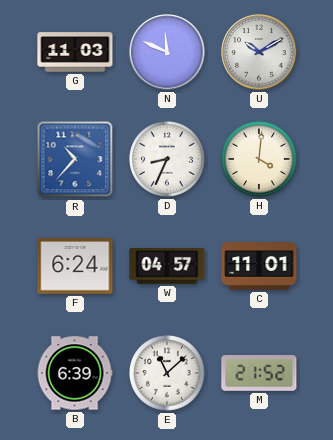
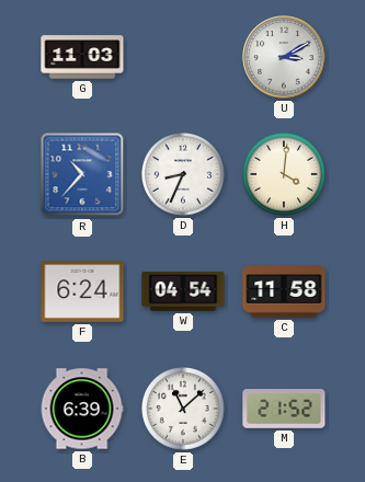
N: 11:49 -> none
U: 10:10 -> 3:10
W: 04:57 -> 04:54
C: 11:01 -> 11:58
